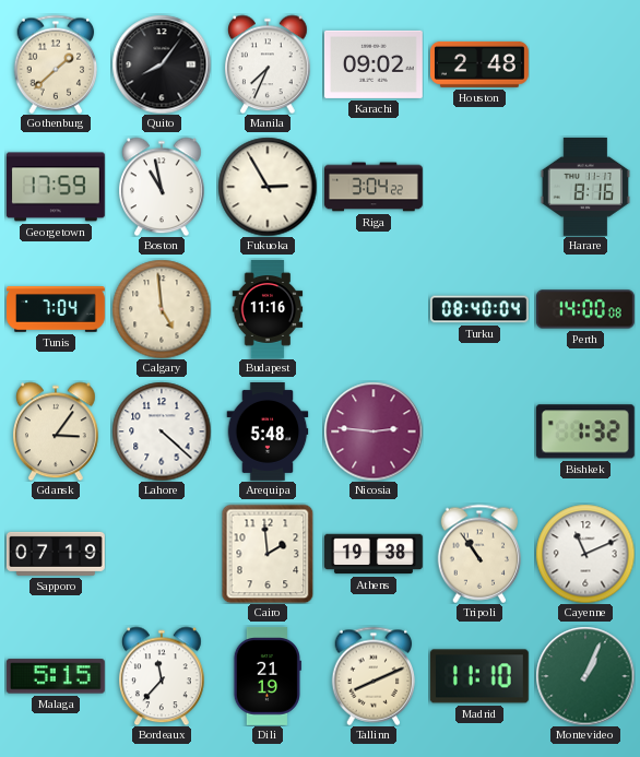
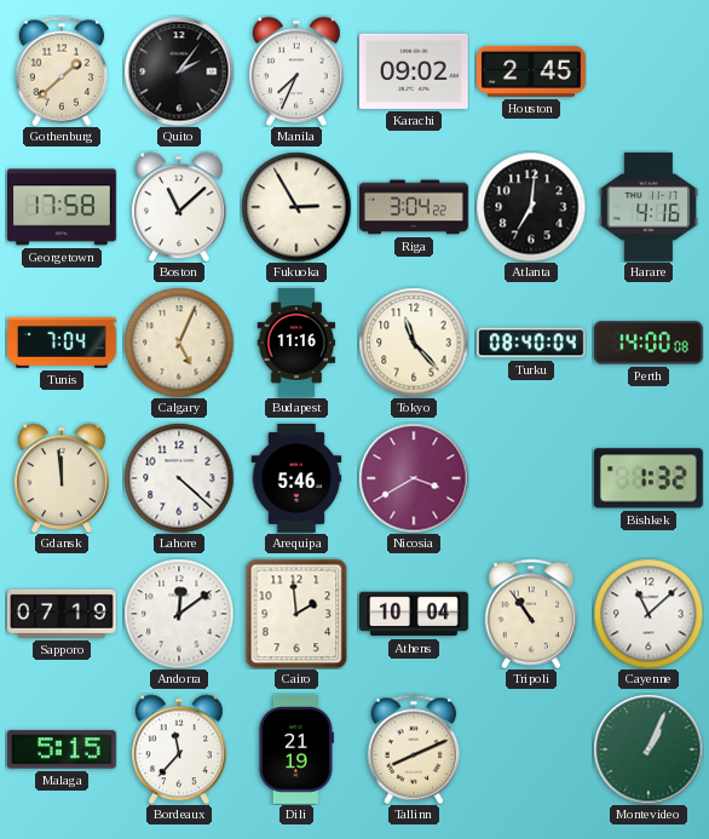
Quito: 8:06 -> 2:06
Houston: 2:48 -> 2:45
Georgetown: 17:59 -> 17:58
Boston: 10:58 -> 11:08
Atlanta: none -> 7:01
Harare: 8:16 -> 4:16
Calgary: 4:59 -> 5:04
Tokyo: none -> 11:23
Gdansk: 3:06 -> 11:59
Arequipa: 5:48 -> 5:46
Nicosia: 2:46 -> 3:40
Andorra: none -> 12:09
Athens: 19:38 -> 10:04
Cayenne: 11:11 -> 11:08
Madrid: 11:10 -> none
